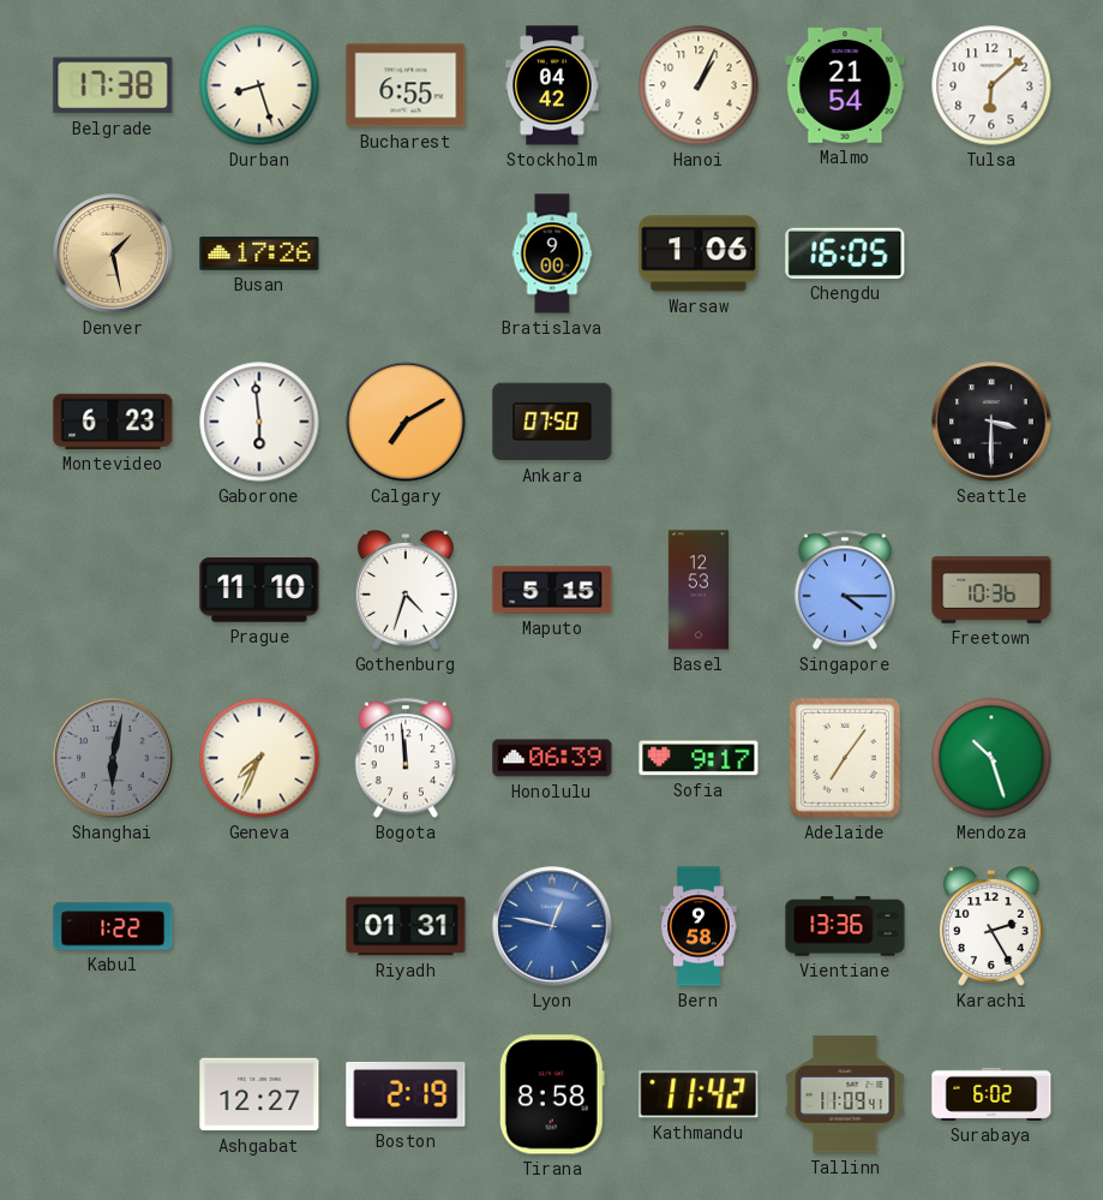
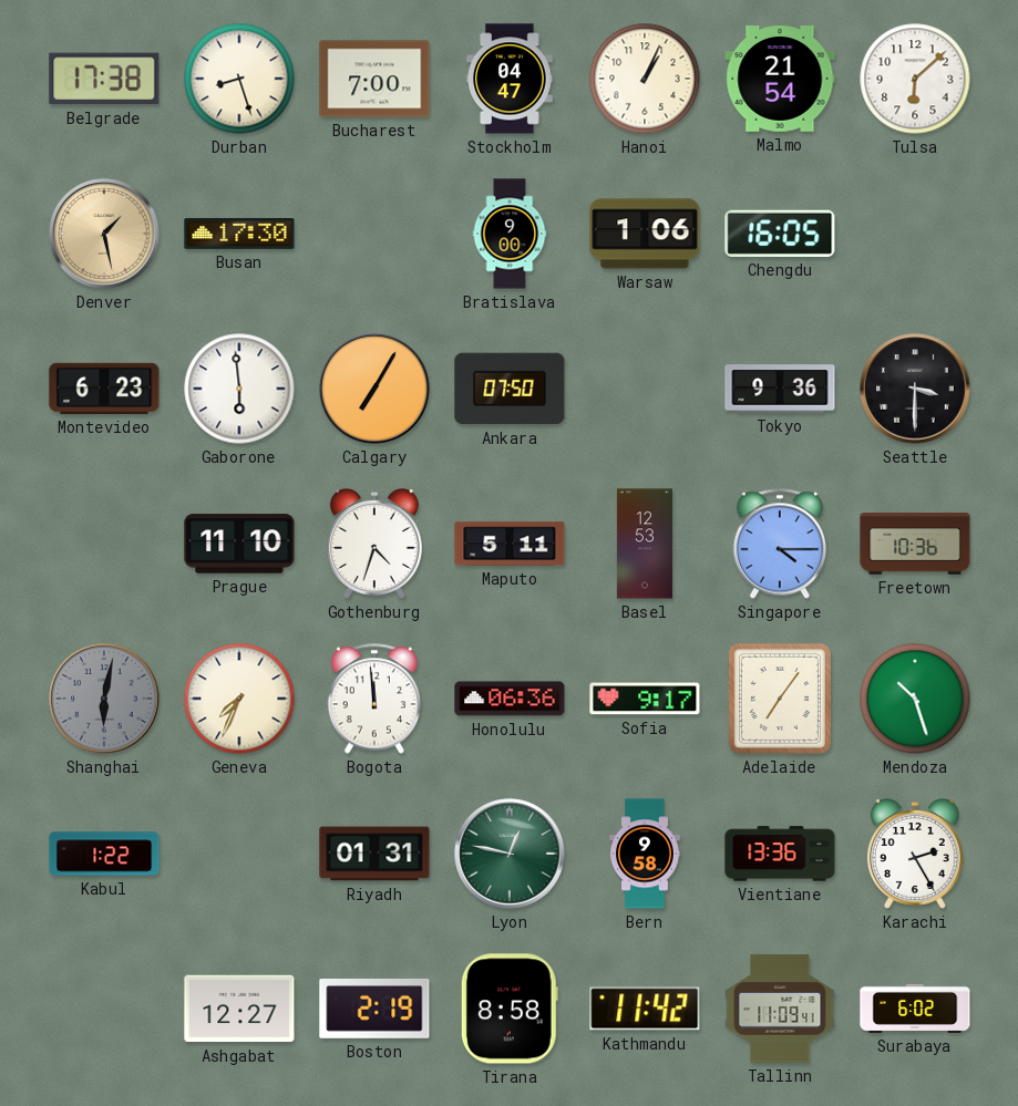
Bucharest: 6:55 -> 7:00
Stockholm: 04:42 -> 04:47
Busan: 17:26 -> 17:30
Calgary: 7:10 -> 7:05
Tokyo: none -> 9:36
Maputo: 5:15 -> 5:11
Honolulu: 06:39 -> 06:36
Lyon dial: blue -> green
